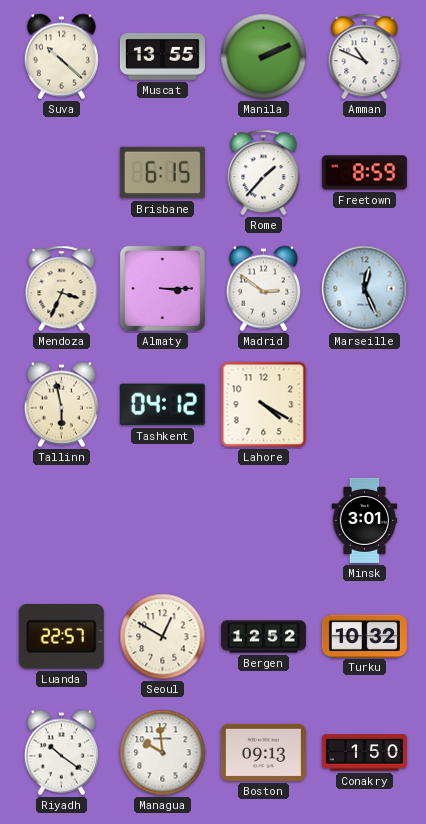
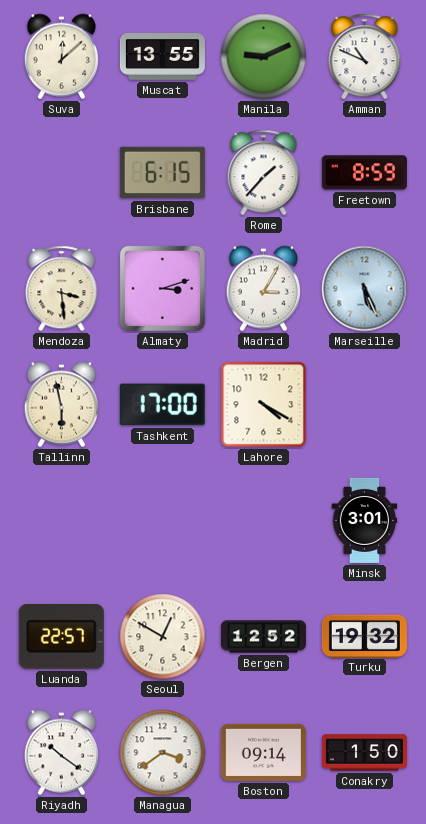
Suva: 10:22 -> 12:08
Manila: 2:11 -> 9:11
Mendoza: 3:34 -> 3:29
Almaty: 3:15 -> 3:12
Madrid: 2:51 -> 3:05
Marseille: 12:26 -> 5:26
Tashkent: 04:12 -> 17:00
Turku: 10:32 -> 19:32
Managua: 9:59 -> 3:39
Boston: 09:13 -> 09:14
